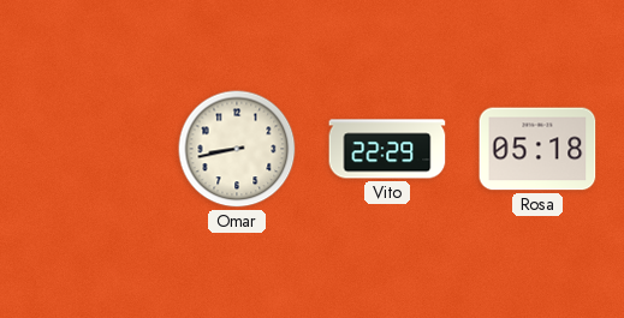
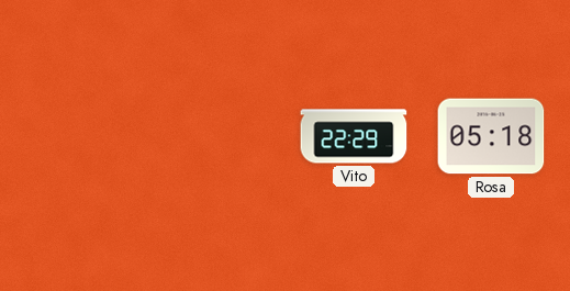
Omar: 8:43 -> none
